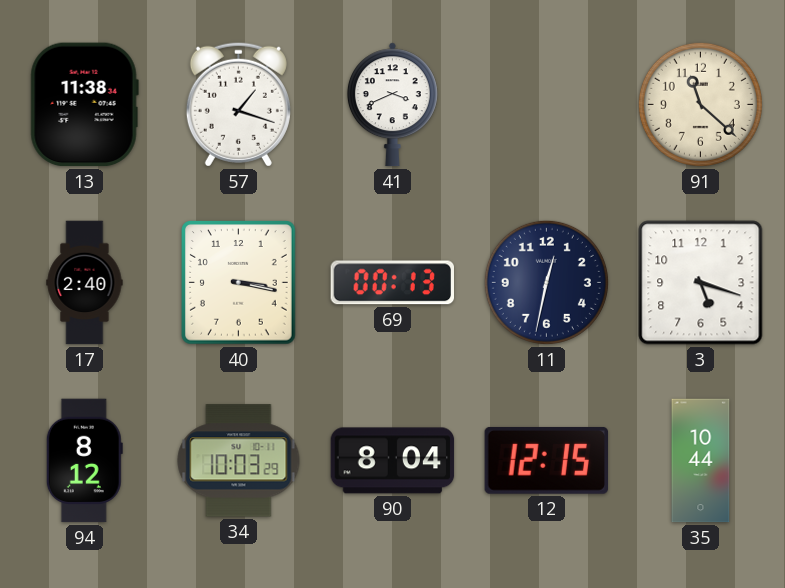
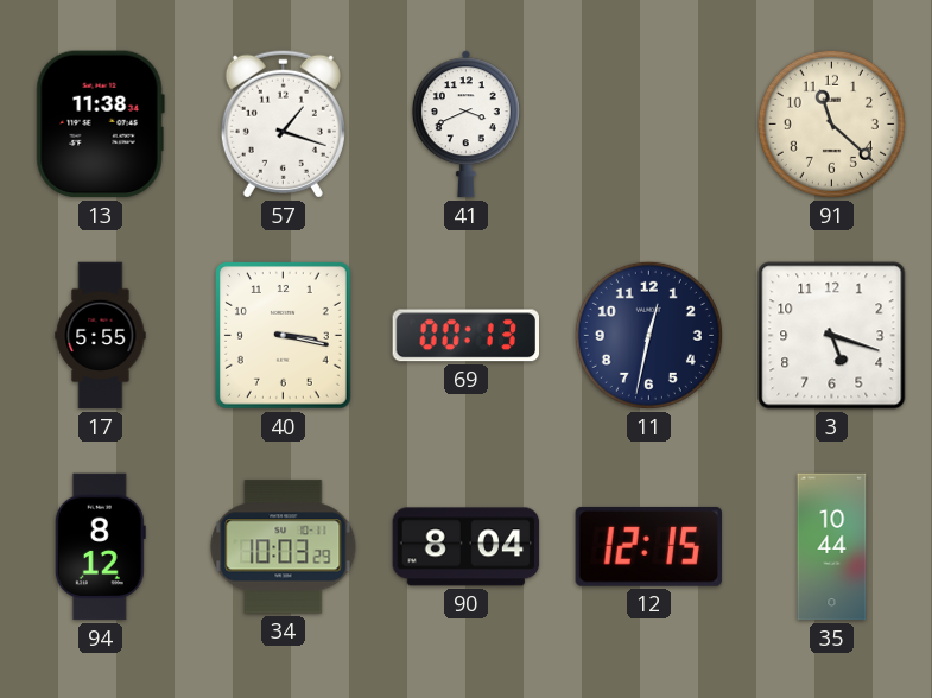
17: 2:40 -> 5:55
